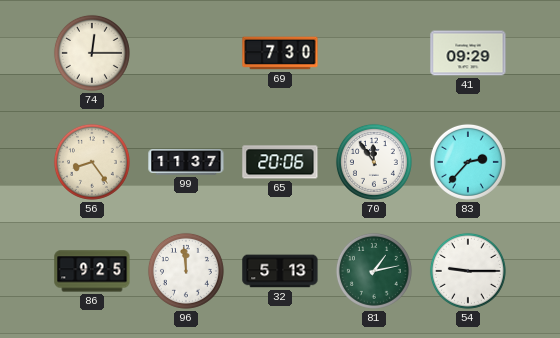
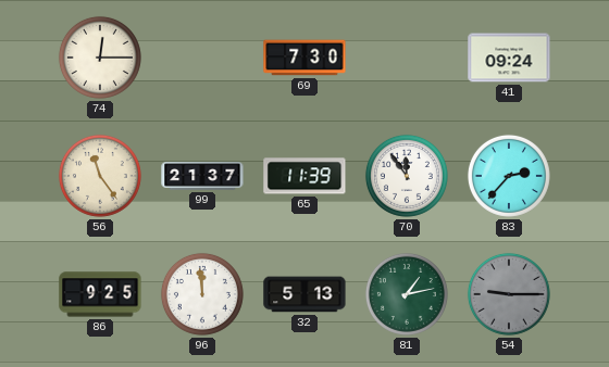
41: 09:29 -> 09:24
56: 8:24 -> 11:24
99: 11:37 -> 21:37
65: 20:06 -> 11:39
54 dial: white -> grey
